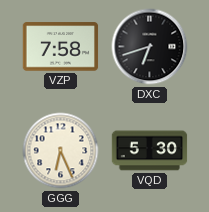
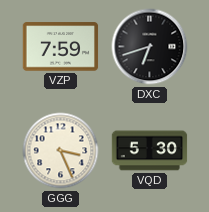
VZP: 7:58 -> 7:59
GGG: 6:26 -> 3:26
